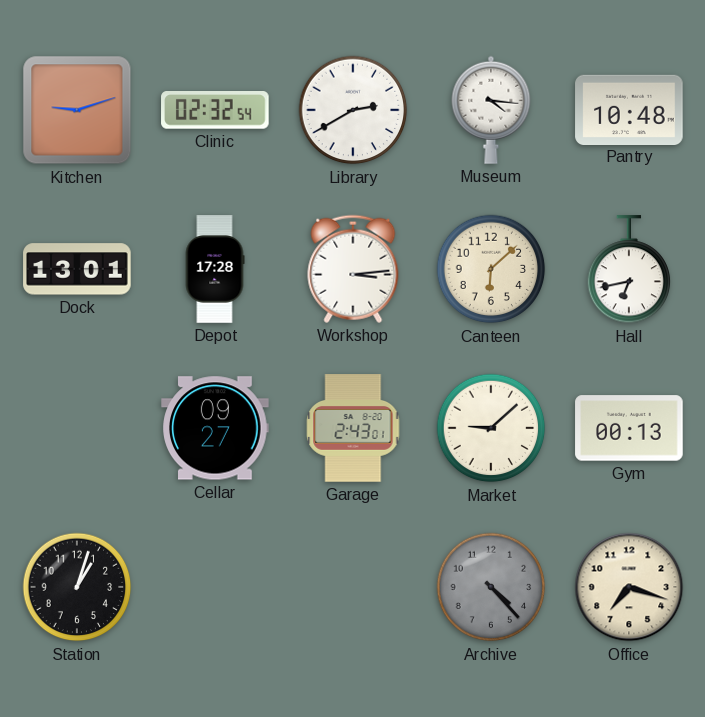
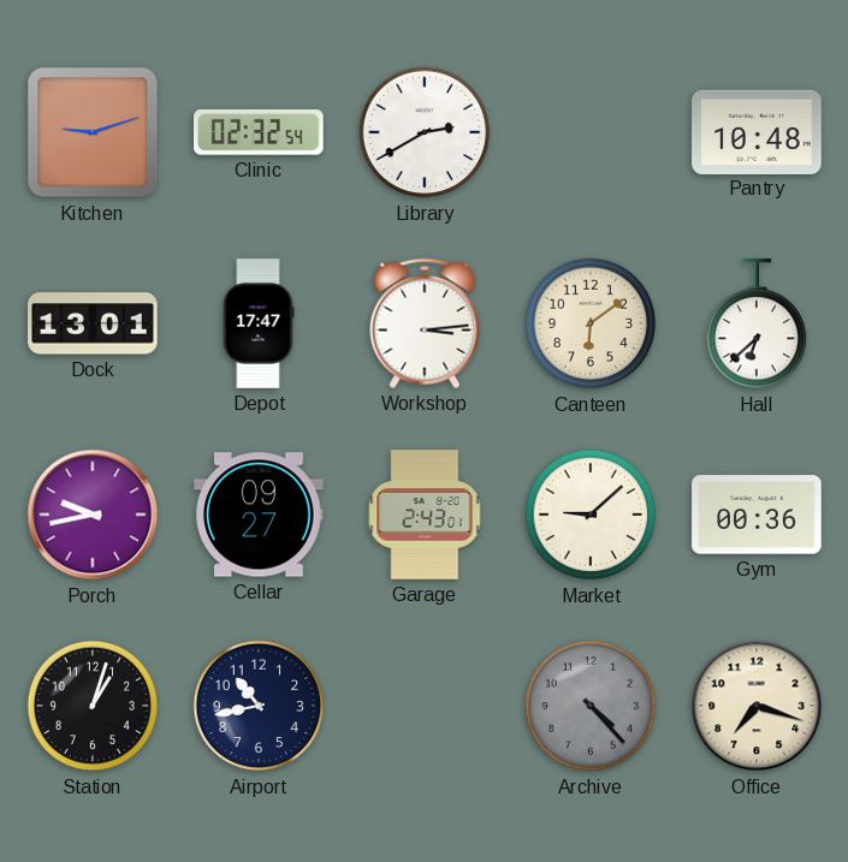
Museum: 4:16 -> none
Depot: 17:28 -> 17:47
Canteen: 6:08 -> 6:09
Hall: 6:43 -> 6:38
Porch: none -> 9:43
Gym: 00:13 -> 00:36
Airport: none -> 10:43
